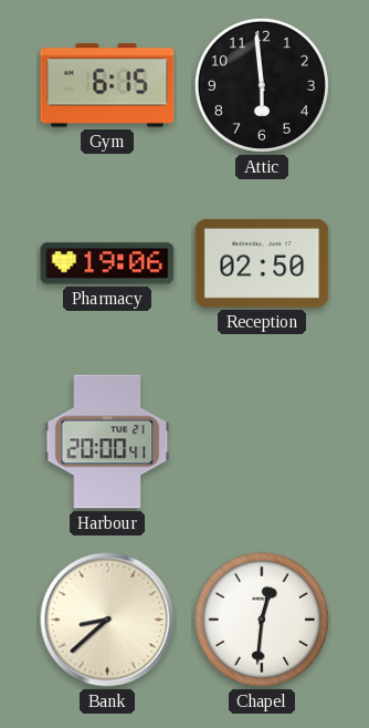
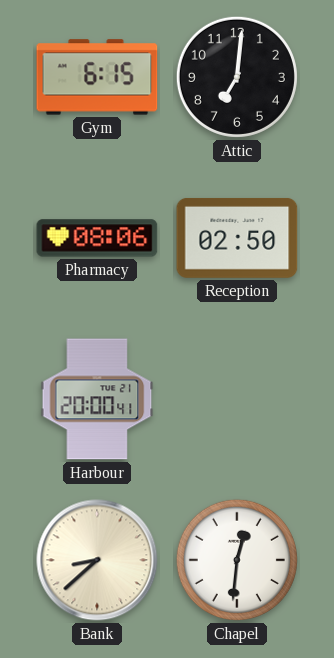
Attic: 5:59 -> 7:01
Pharmacy: 19:06 -> 08:06
